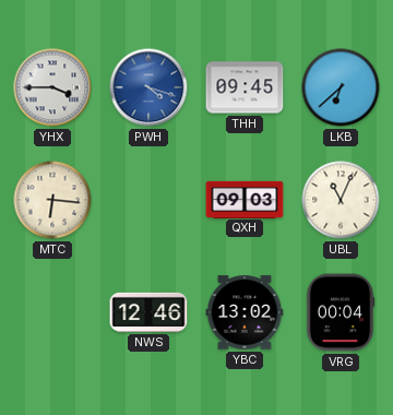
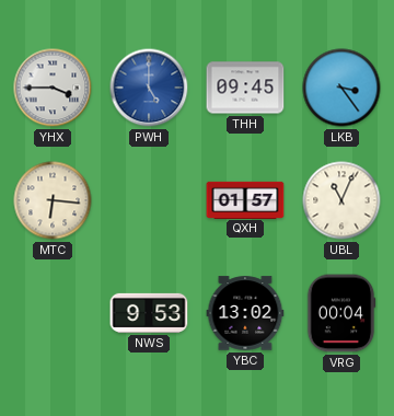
PWH: 4:18 -> 5:00
LKB: 6:38 -> 3:24
QXH: 09:03 -> 01:57
NWS: 12:46 -> 9:53
